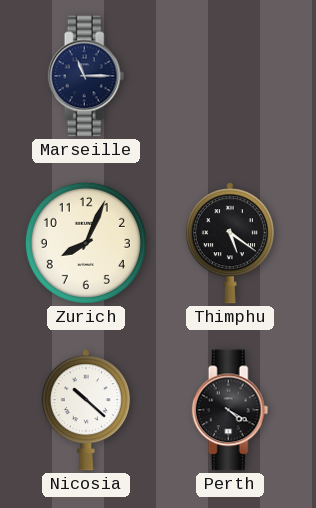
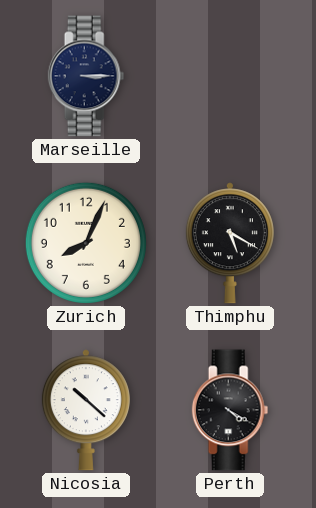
Marseille: 11:15 -> 3:15
Thimphu: 5:21 -> 5:20
